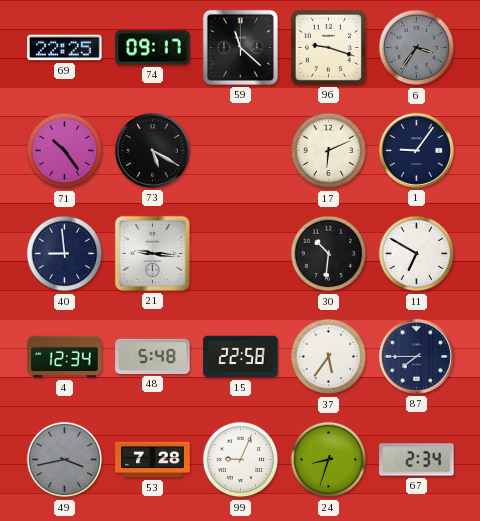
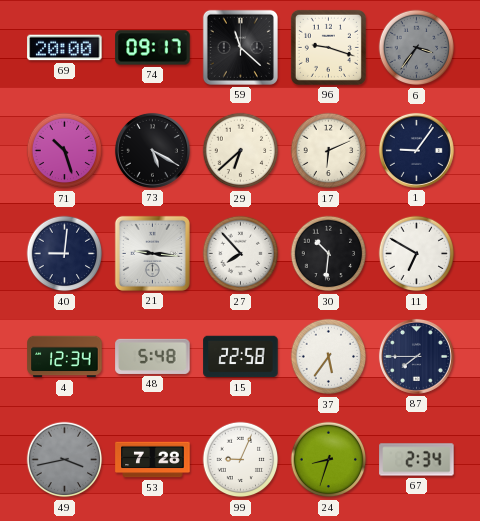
69: 22:25 -> 20:00
71: 10:24 -> 10:27
29: none -> 6:38
40: 8:59 -> 9:01
27: none -> 7:53
